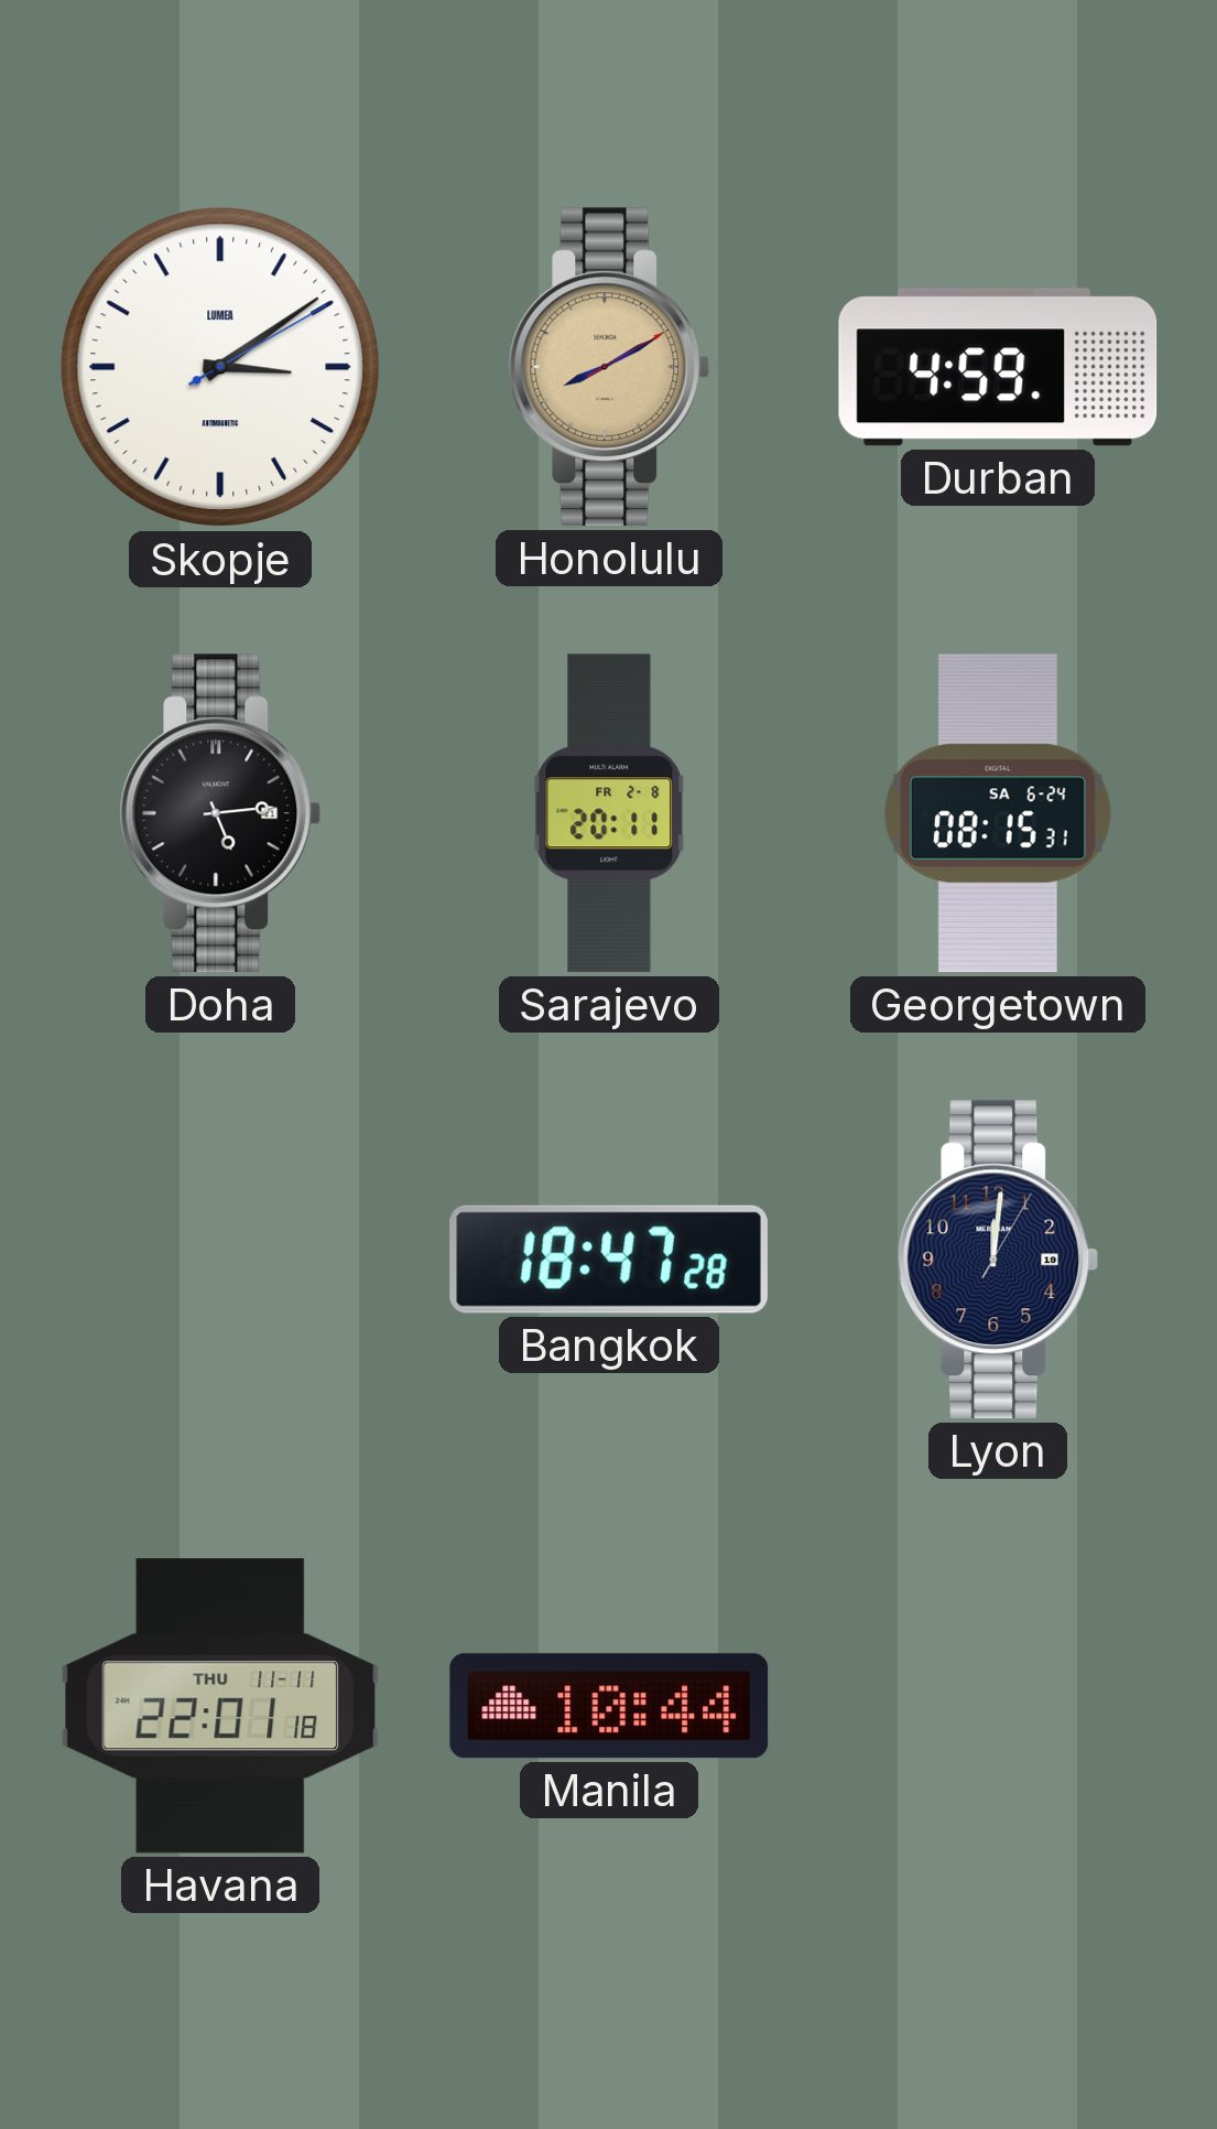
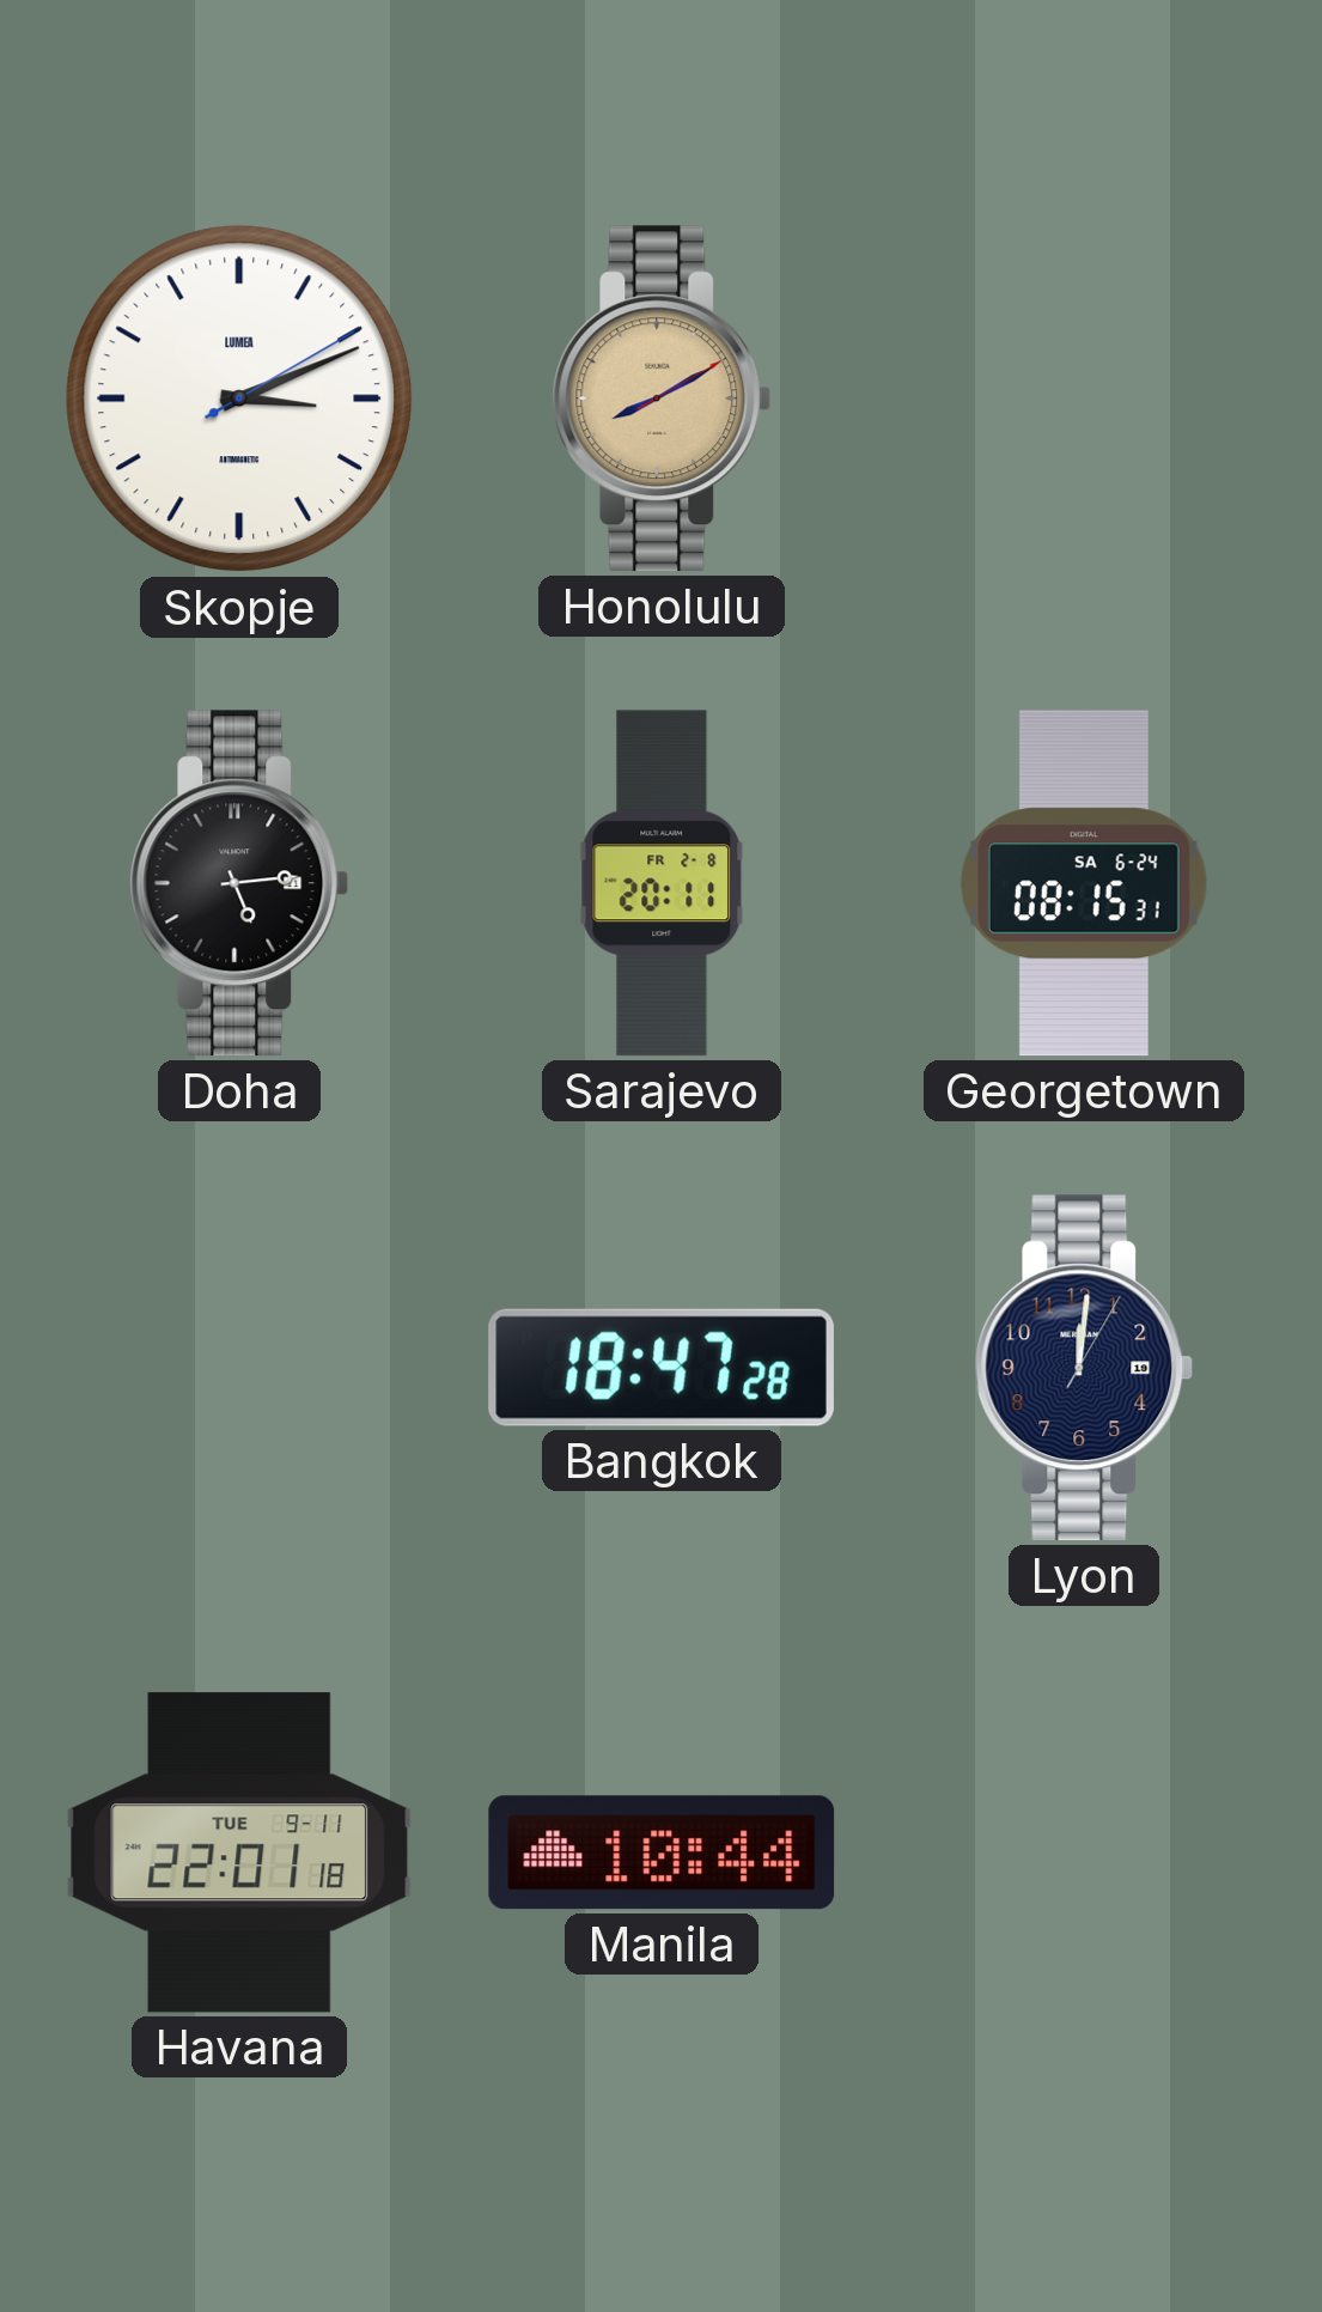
Skopje: 3:09 -> 3:11
Durban: 4:59 -> none
Havana date: THU 11-11 -> TUE 9-11
